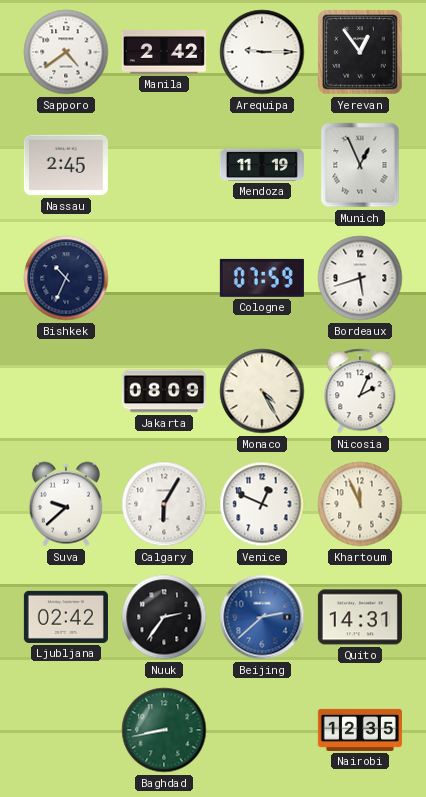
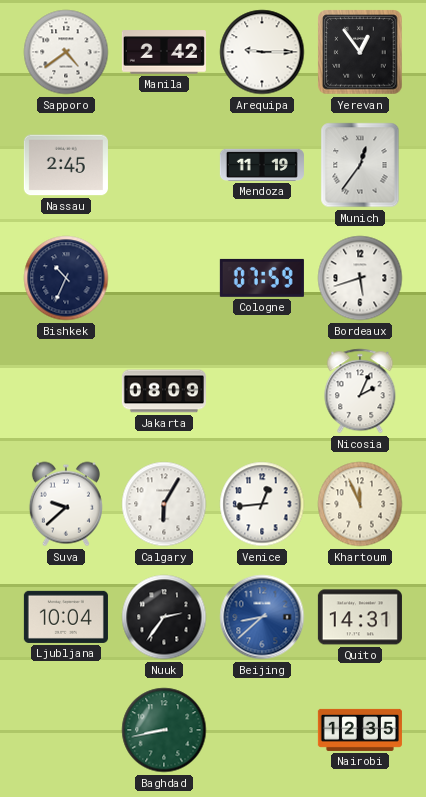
Munich: 12:56 -> 12:36
Monaco: 4:25 -> none
Venice: 12:49 -> 12:44
Ljubljana: 02:42 -> 10:04
Beijing: 2:38 -> 8:38
